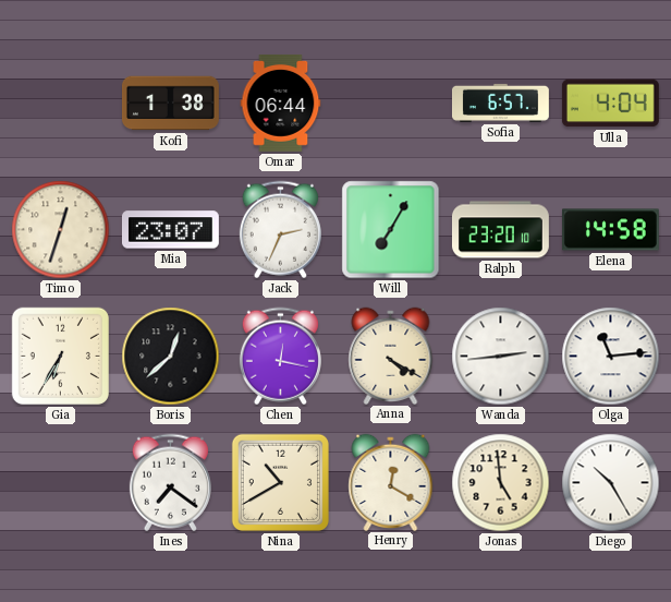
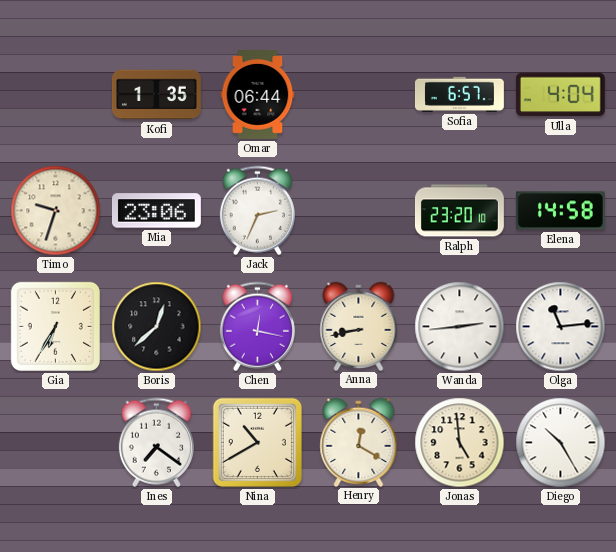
Kofi: 1:38 -> 1:35
Timo: 12:33 -> 9:33
Mia: 23:07 -> 23:06
Will: 7:05 -> none
Anna: 4:20 -> 8:43
